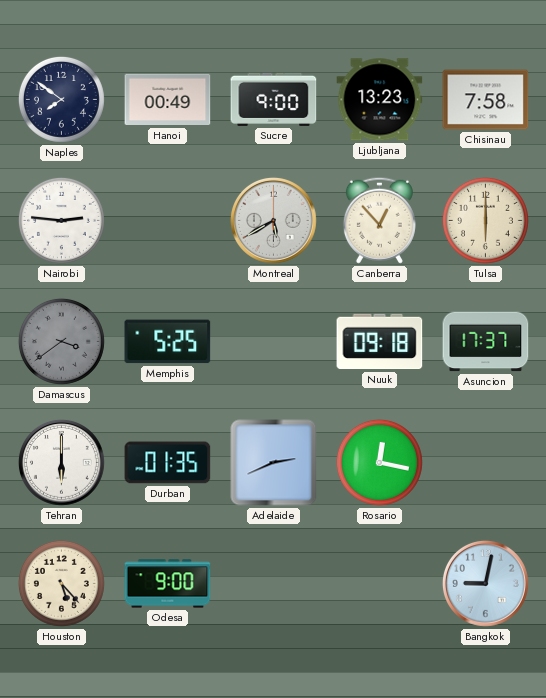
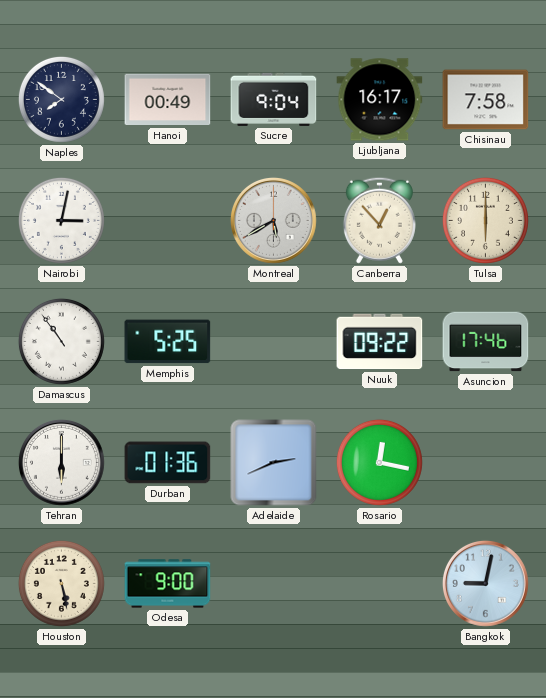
Sucre: 9:00 -> 9:04
Ljubljana: 13:23 -> 16:17
Nairobi: 2:46 -> 3:02
Damascus: 3:39 -> 10:54
Damascus dial: grey -> white
Nuuk: 09:18 -> 09:22
Asuncion: 17:37 -> 17:46
Durban: 01:35 -> 01:36
Houston: 5:23 -> 5:28
